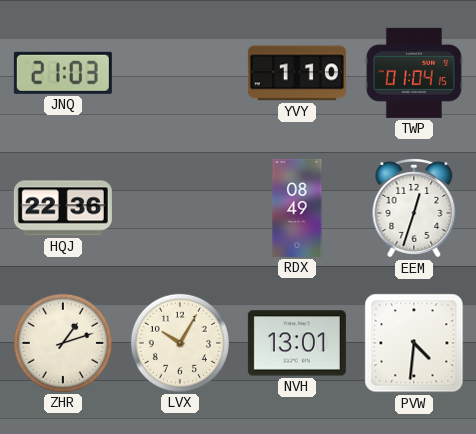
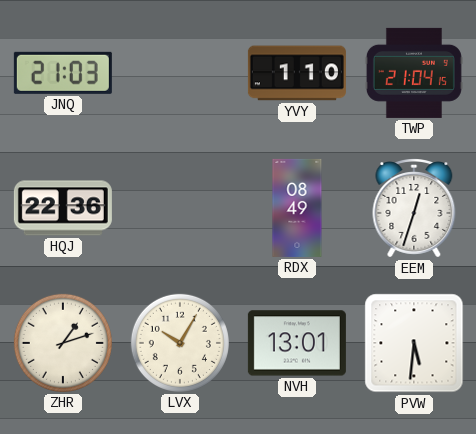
TWP: 01:04 -> 21:04
PVW: 4:31 -> 5:31
